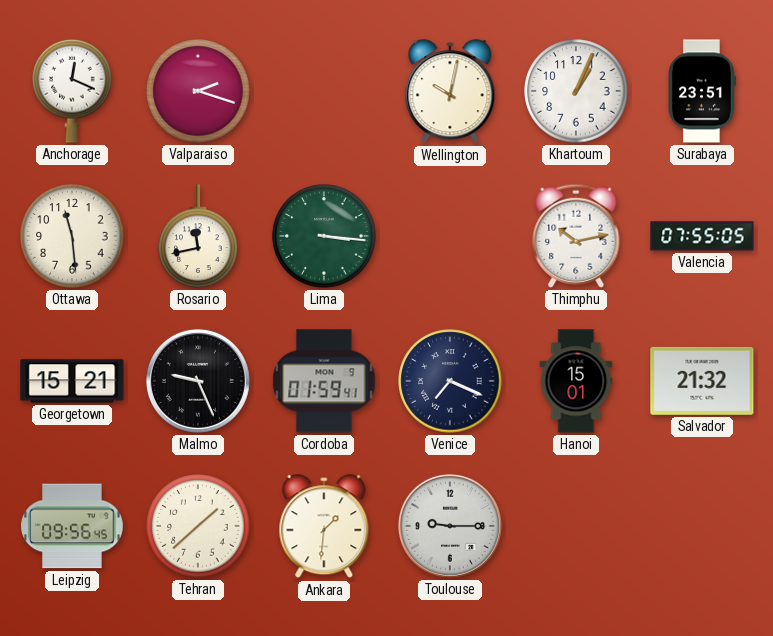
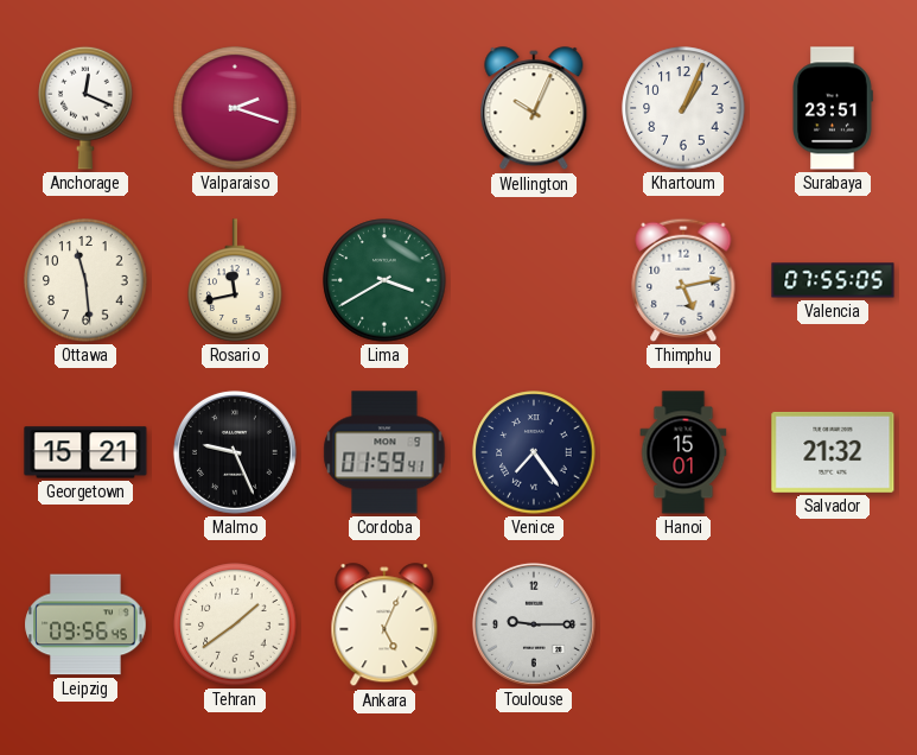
Wellington: 10:02 -> 10:04
Lima: 3:16 -> 3:40
Thimphu: 10:13 -> 5:13
Venice: 7:19 -> 7:24
Tehran: 1:38 -> 1:39
Ankara: 1:31 -> 5:04
